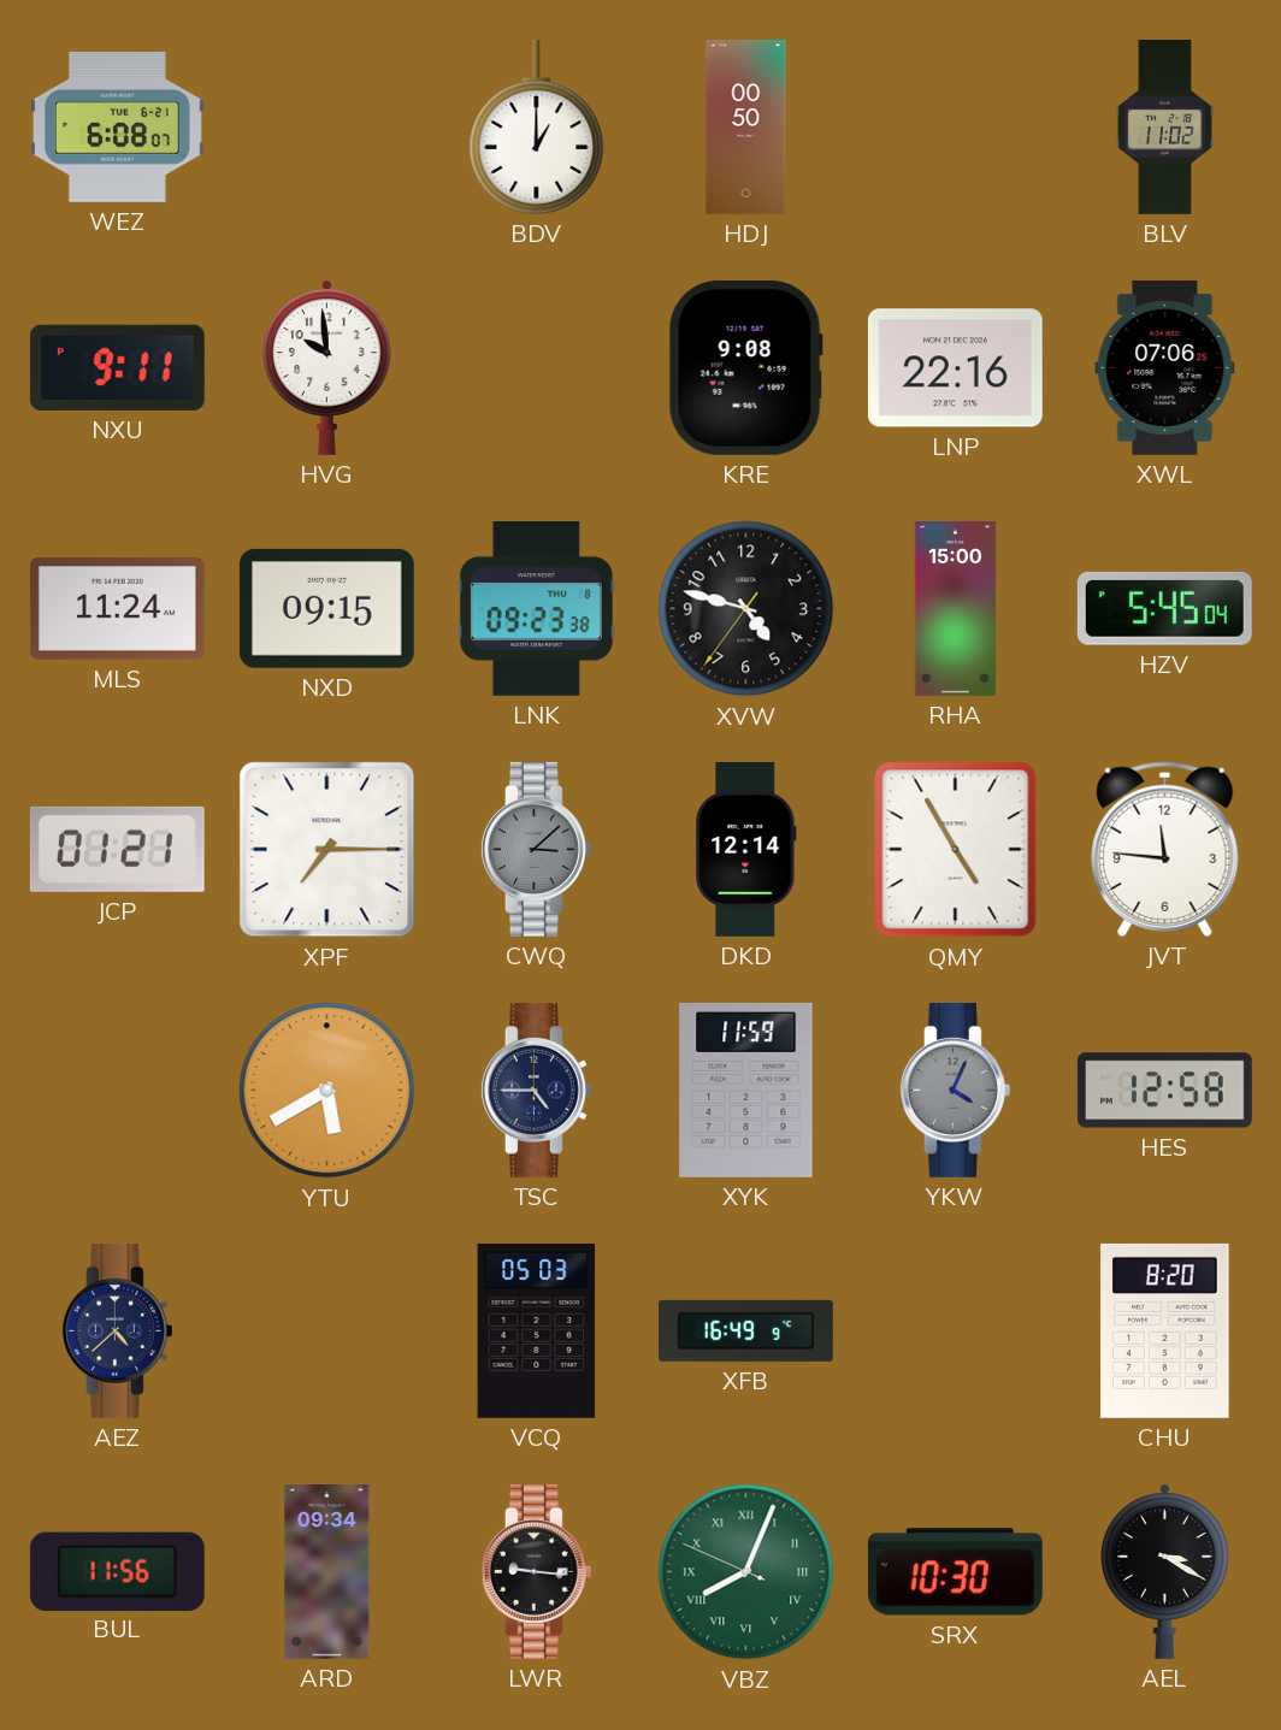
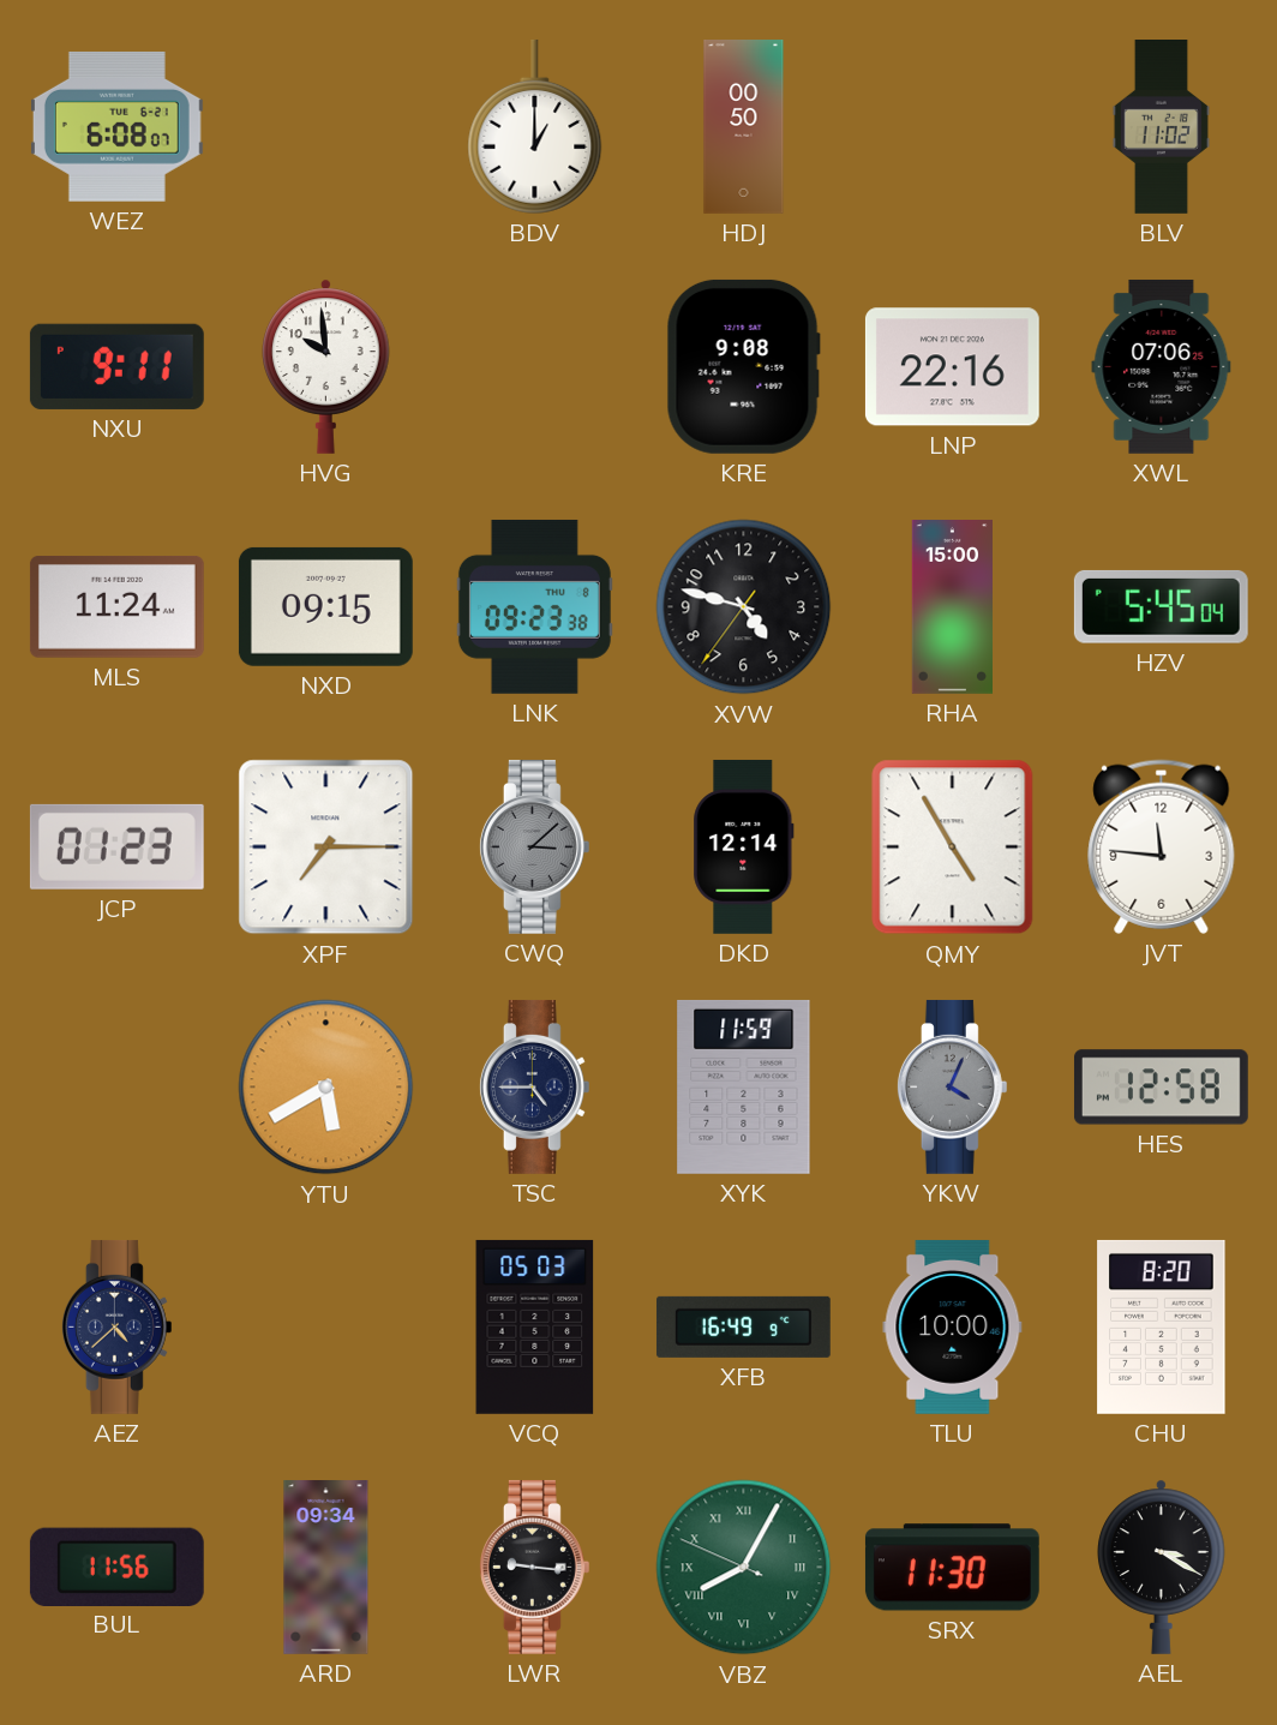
JCP: 01:21 -> 01:23
TLU: none -> 10:00
VBZ: 8:03 -> 8:04
SRX: 10:30 -> 11:30
